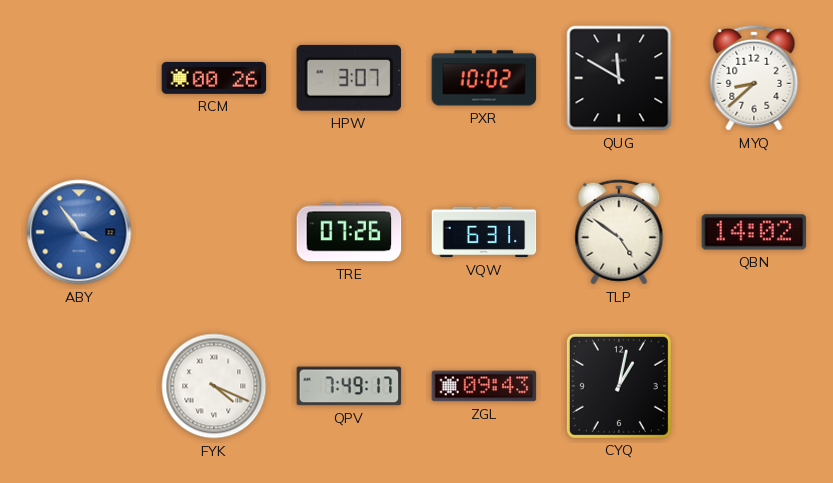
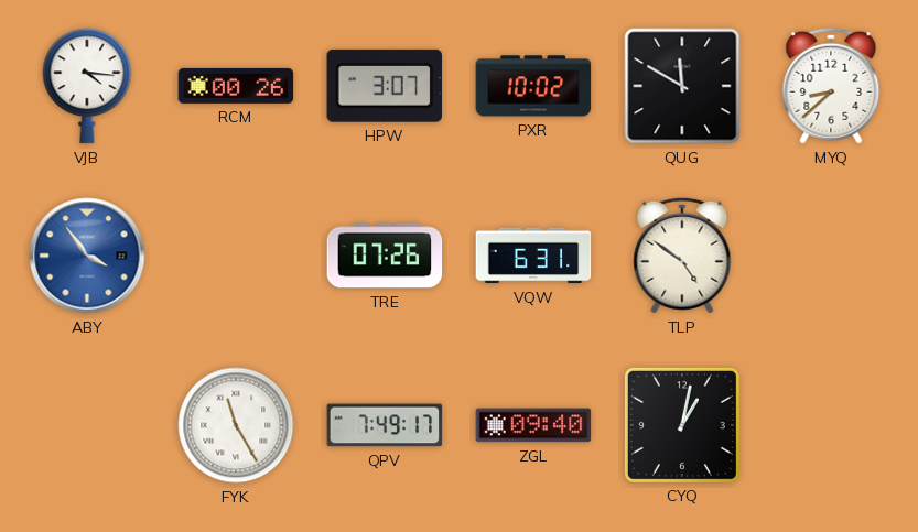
VJB: none -> 4:16
QBN: 14:02 -> none
FYK: 4:19 -> 11:25
ZGL: 09:43 -> 09:40
